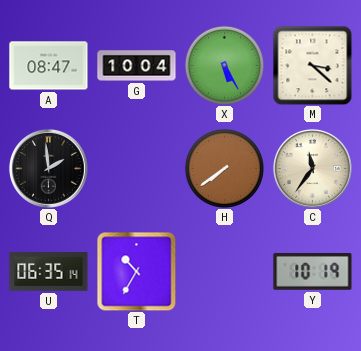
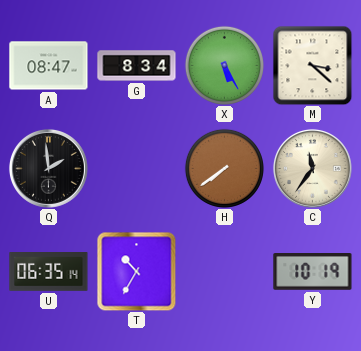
G: 10:04 -> 8:34
